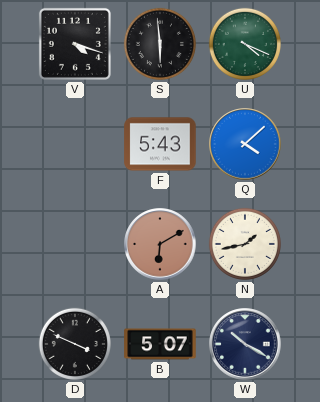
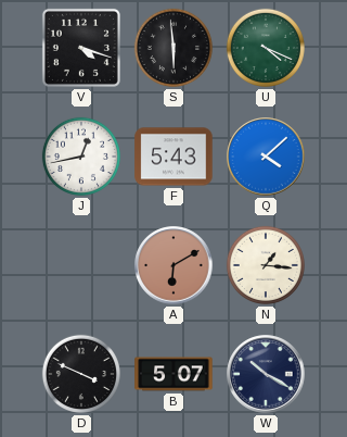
J: none -> 12:43
N: 1:43 -> 1:16
